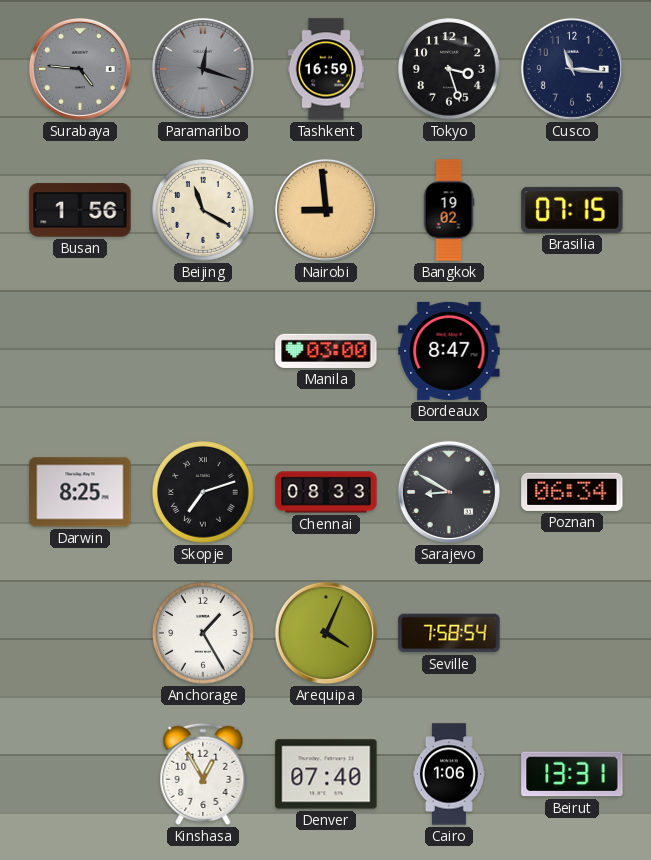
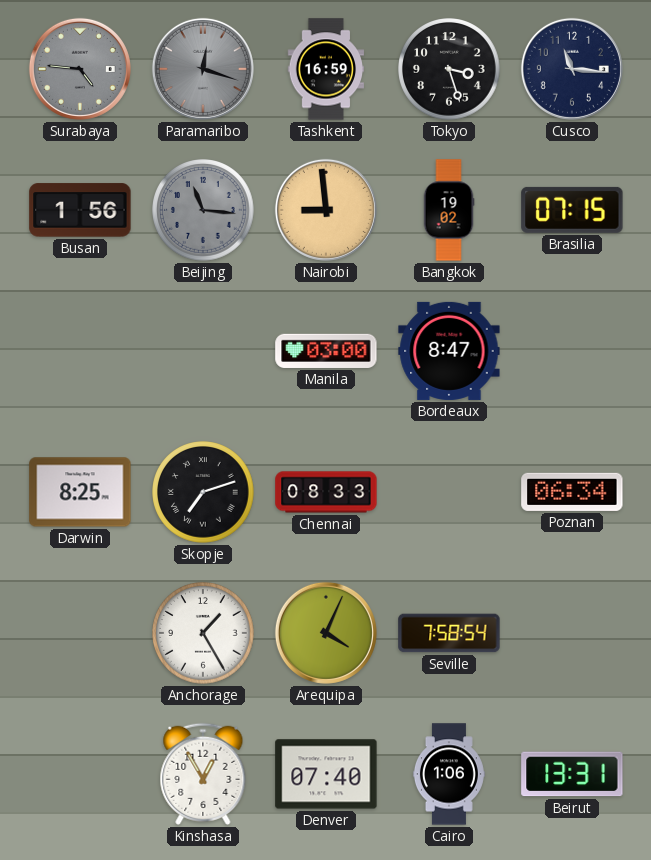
Beijing: 11:20 -> 11:16
Beijing dial: cream -> grey
Sarajevo: 8:50 -> none
